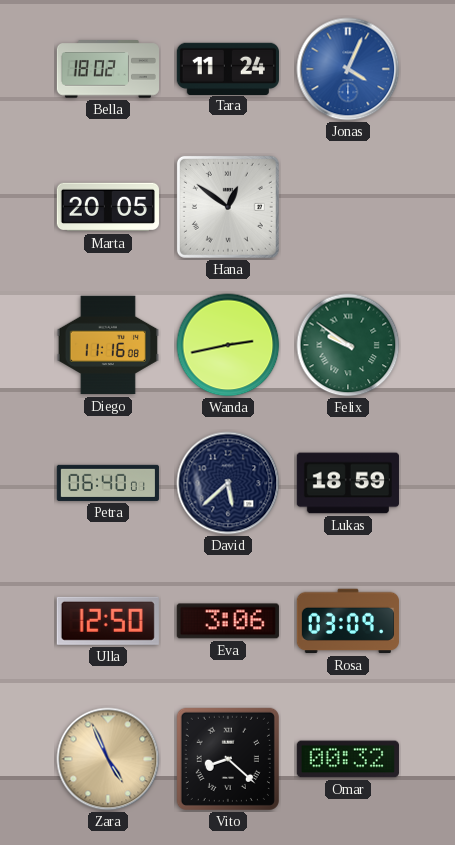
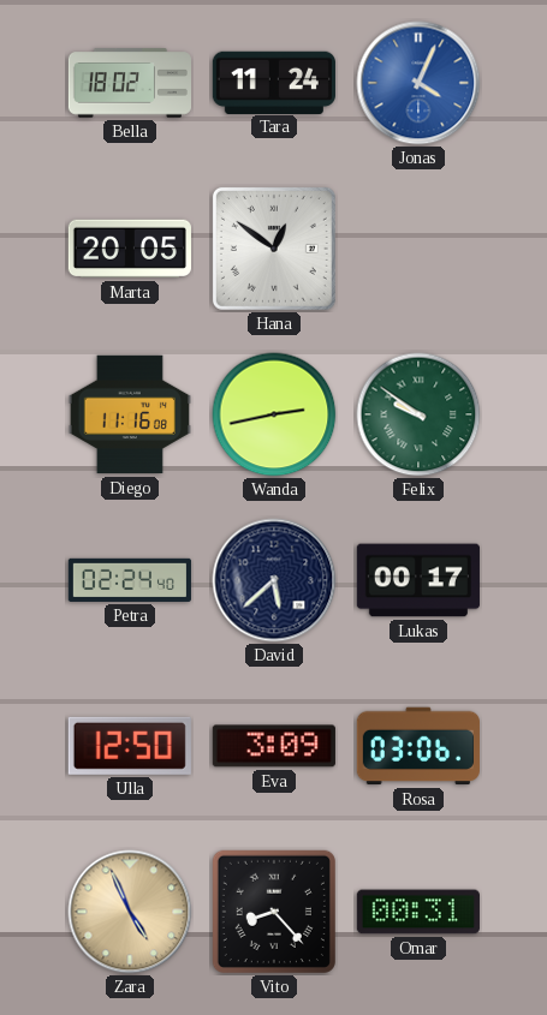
Petra: 06:40 -> 02:24
Lukas: 18:59 -> 00:17
Eva: 3:06 -> 3:09
Rosa: 03:09 -> 03:06
Vito: 8:22 -> 8:23
Omar: 00:32 -> 00:31
